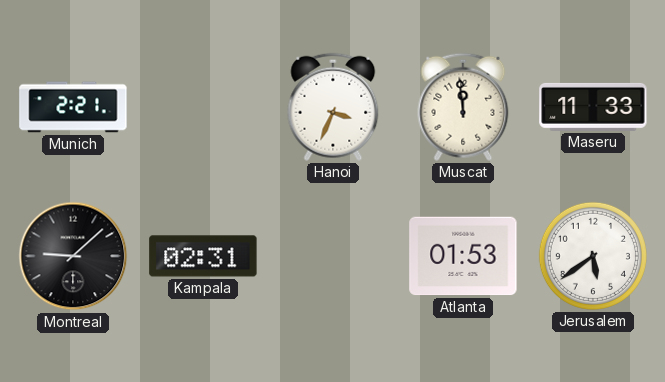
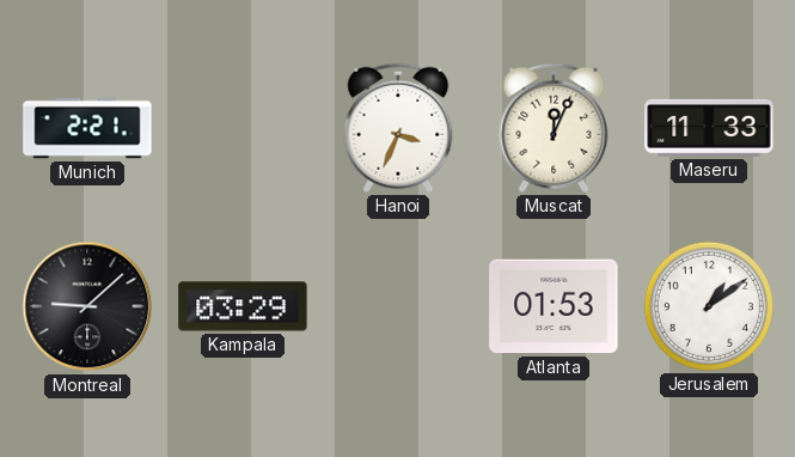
Muscat: 11:59 -> 12:04
Kampala: 02:31 -> 03:29
Jerusalem: 5:39 -> 1:09
